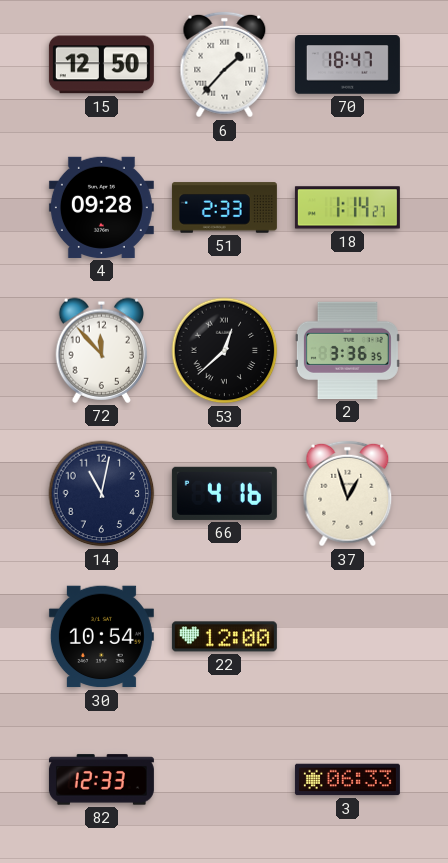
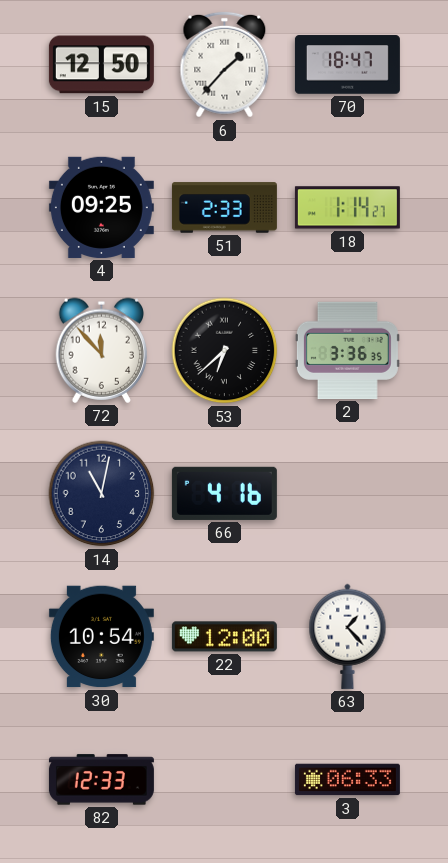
4: 09:28 -> 09:25
53: 12:38 -> 6:38
37: 12:57 -> none
63: none -> 1:23
